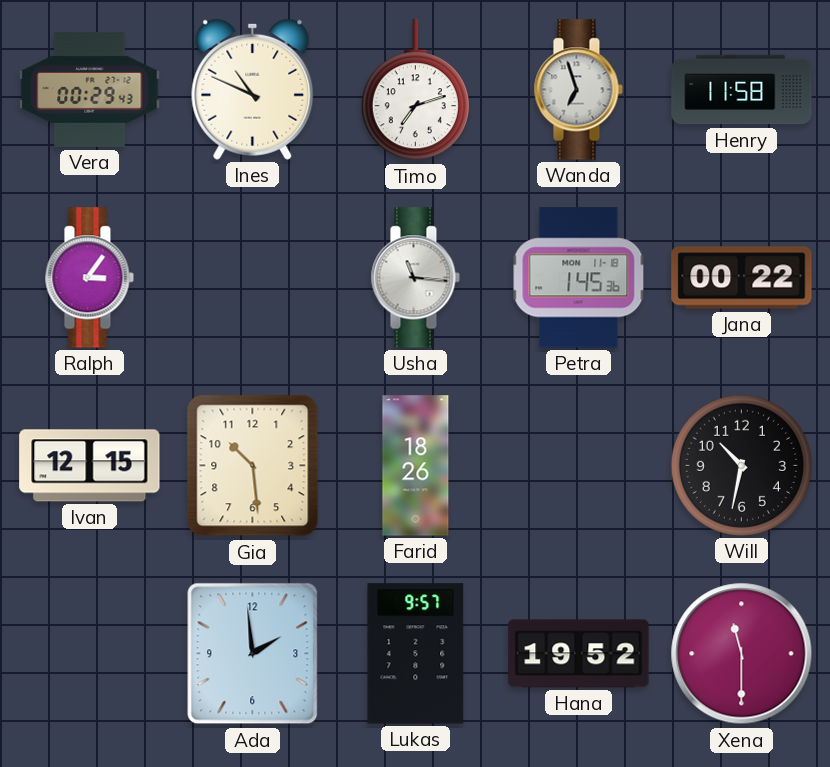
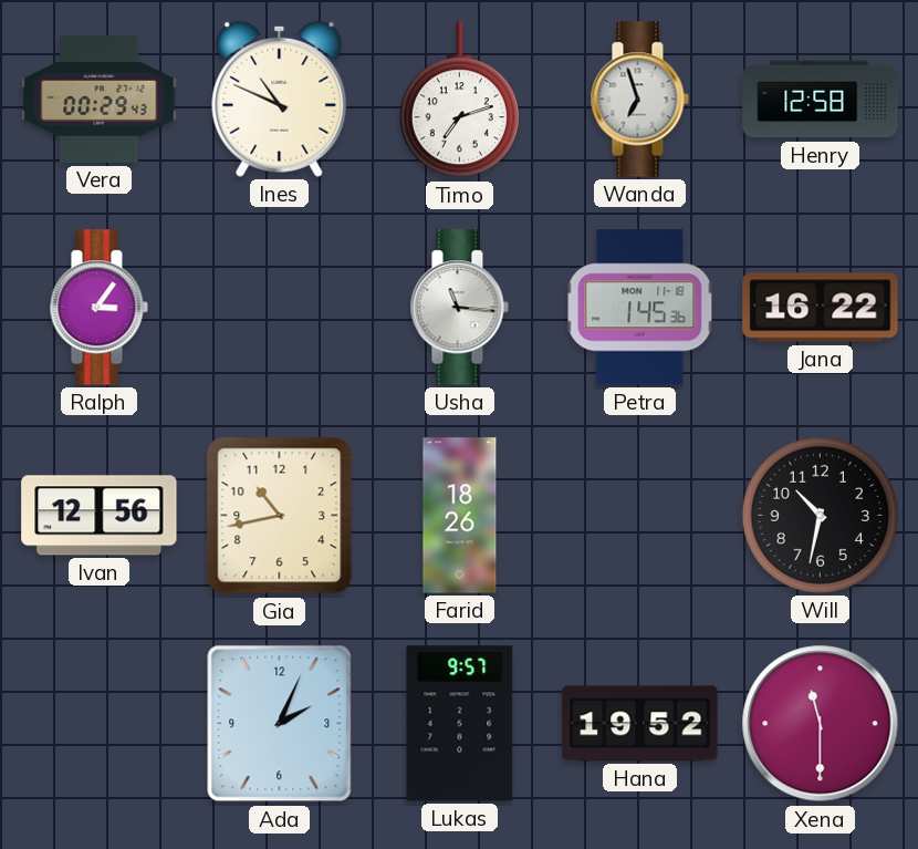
Henry: 11:58 -> 12:58
Jana: 00:22 -> 16:22
Ivan: 12:15 -> 12:56
Gia: 10:29 -> 10:43
Ada: 1:59 -> 2:04
